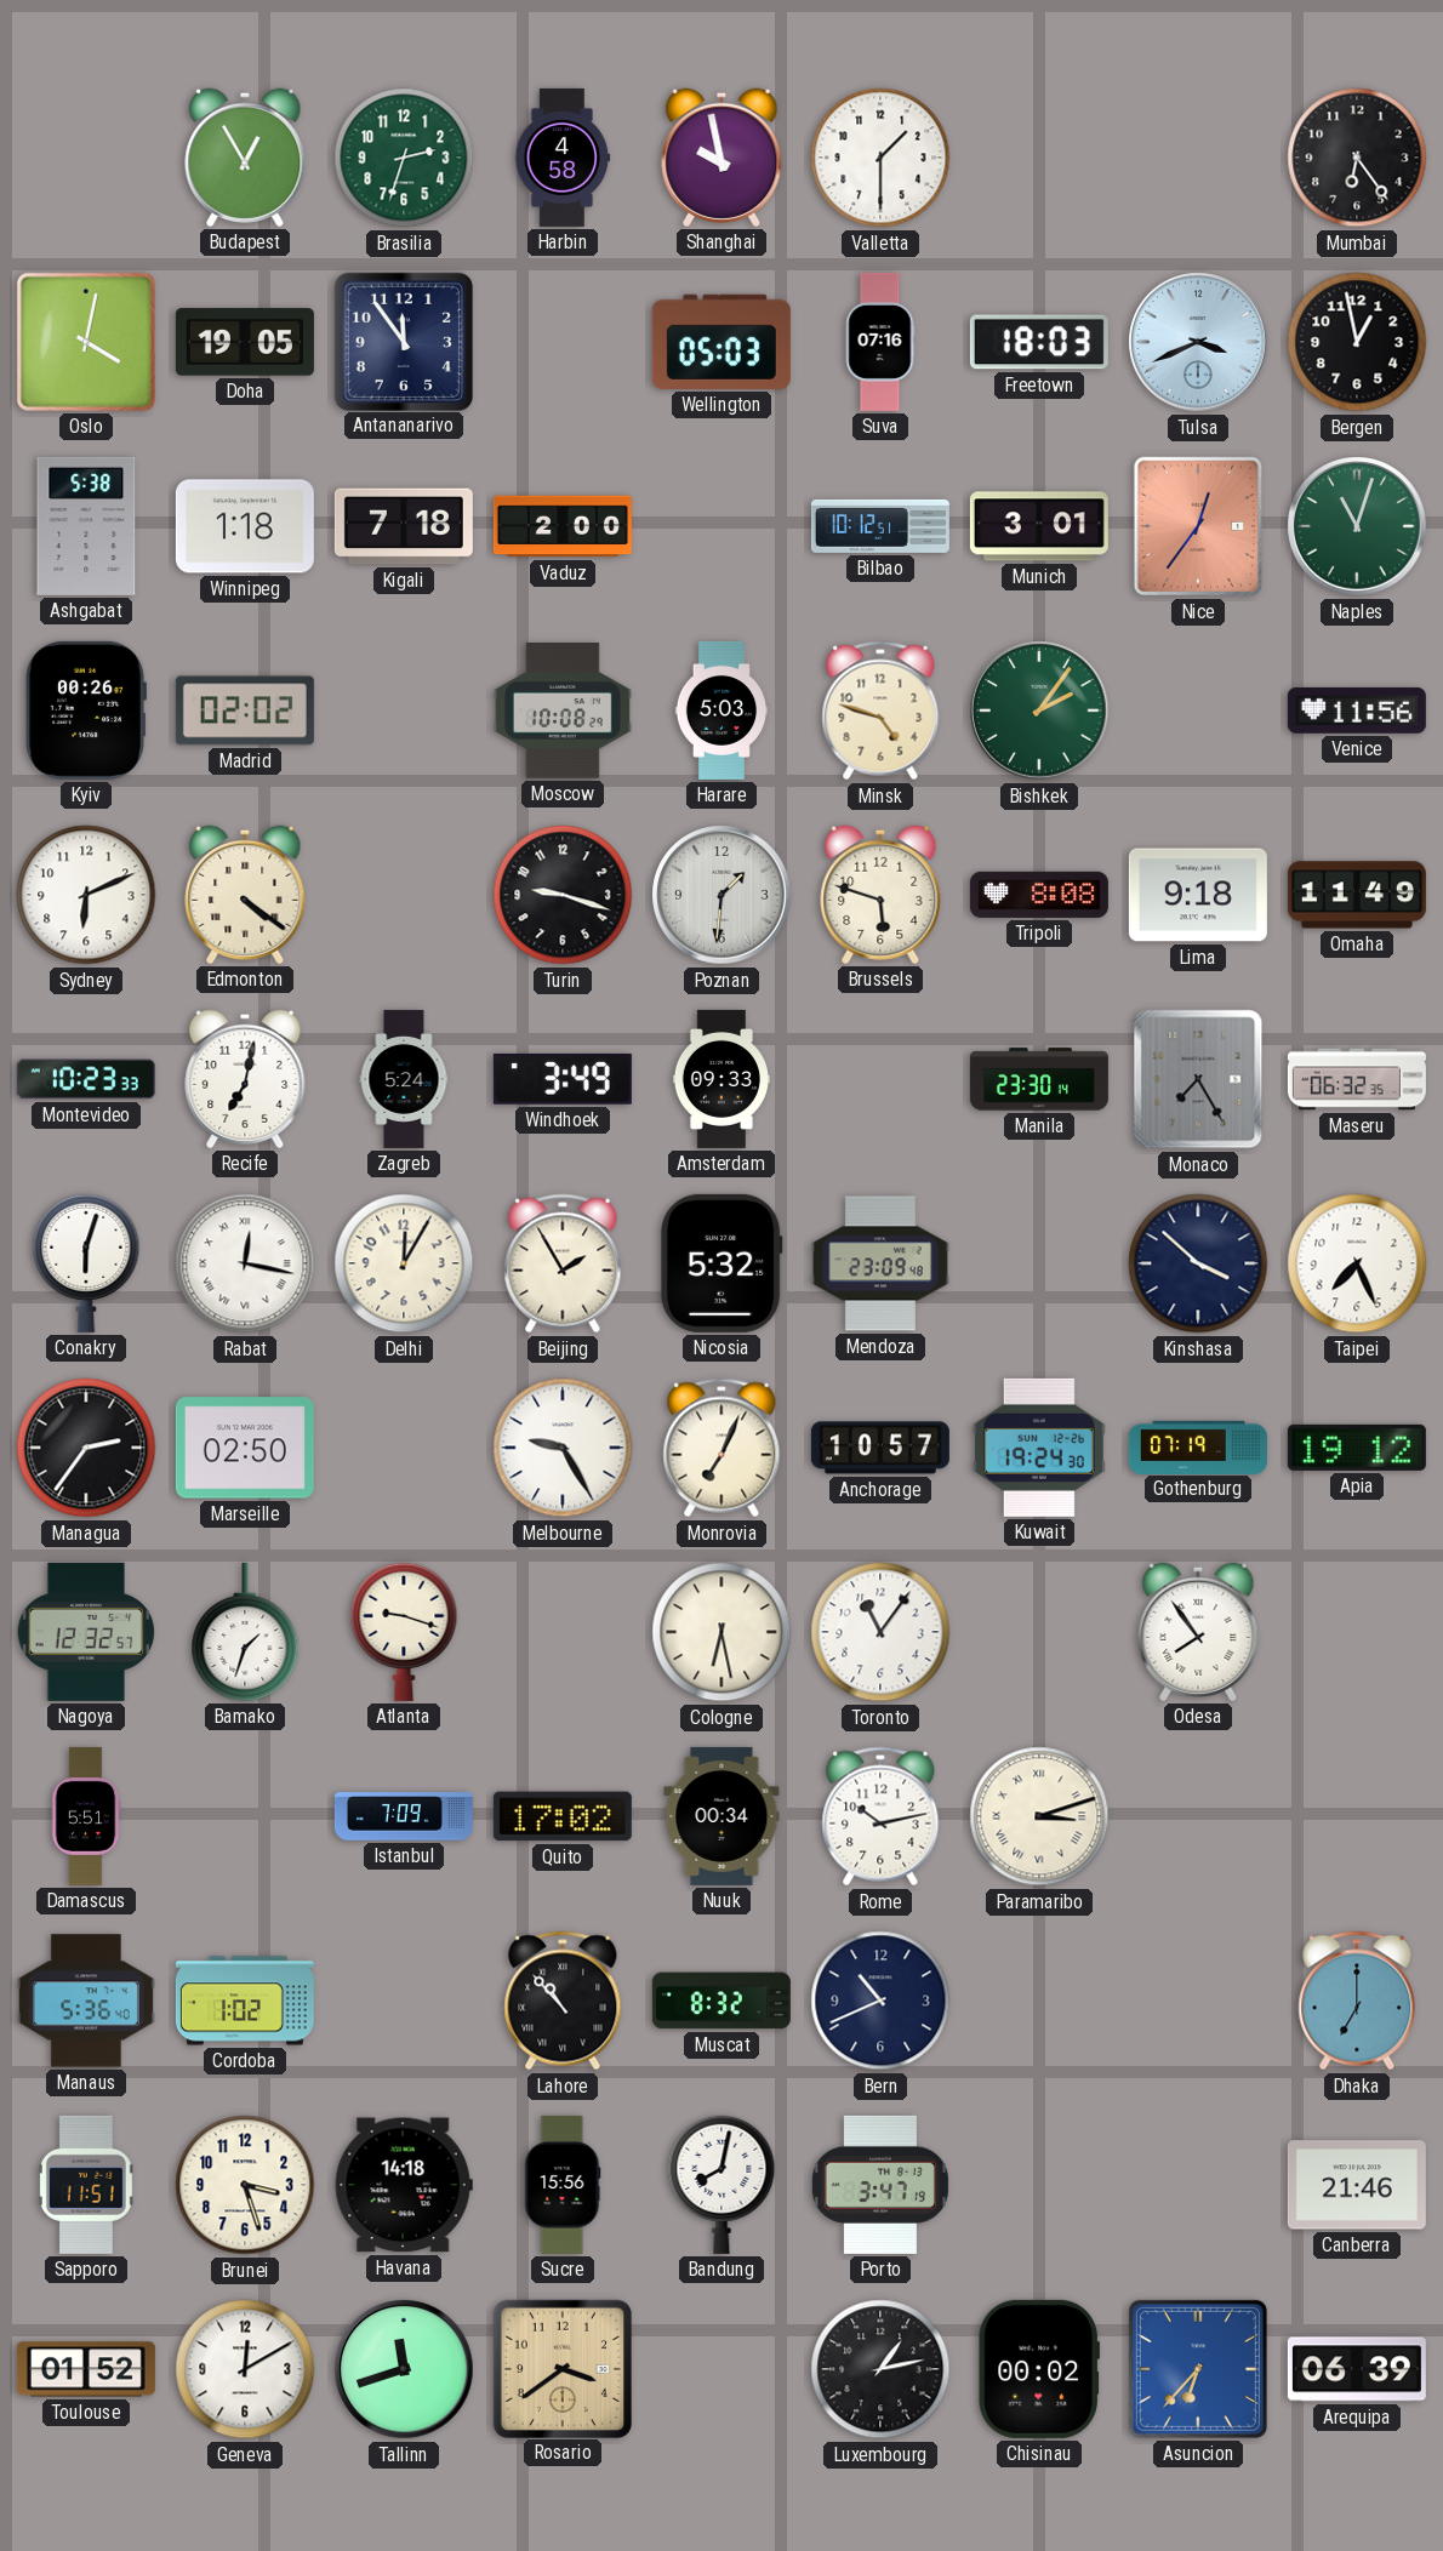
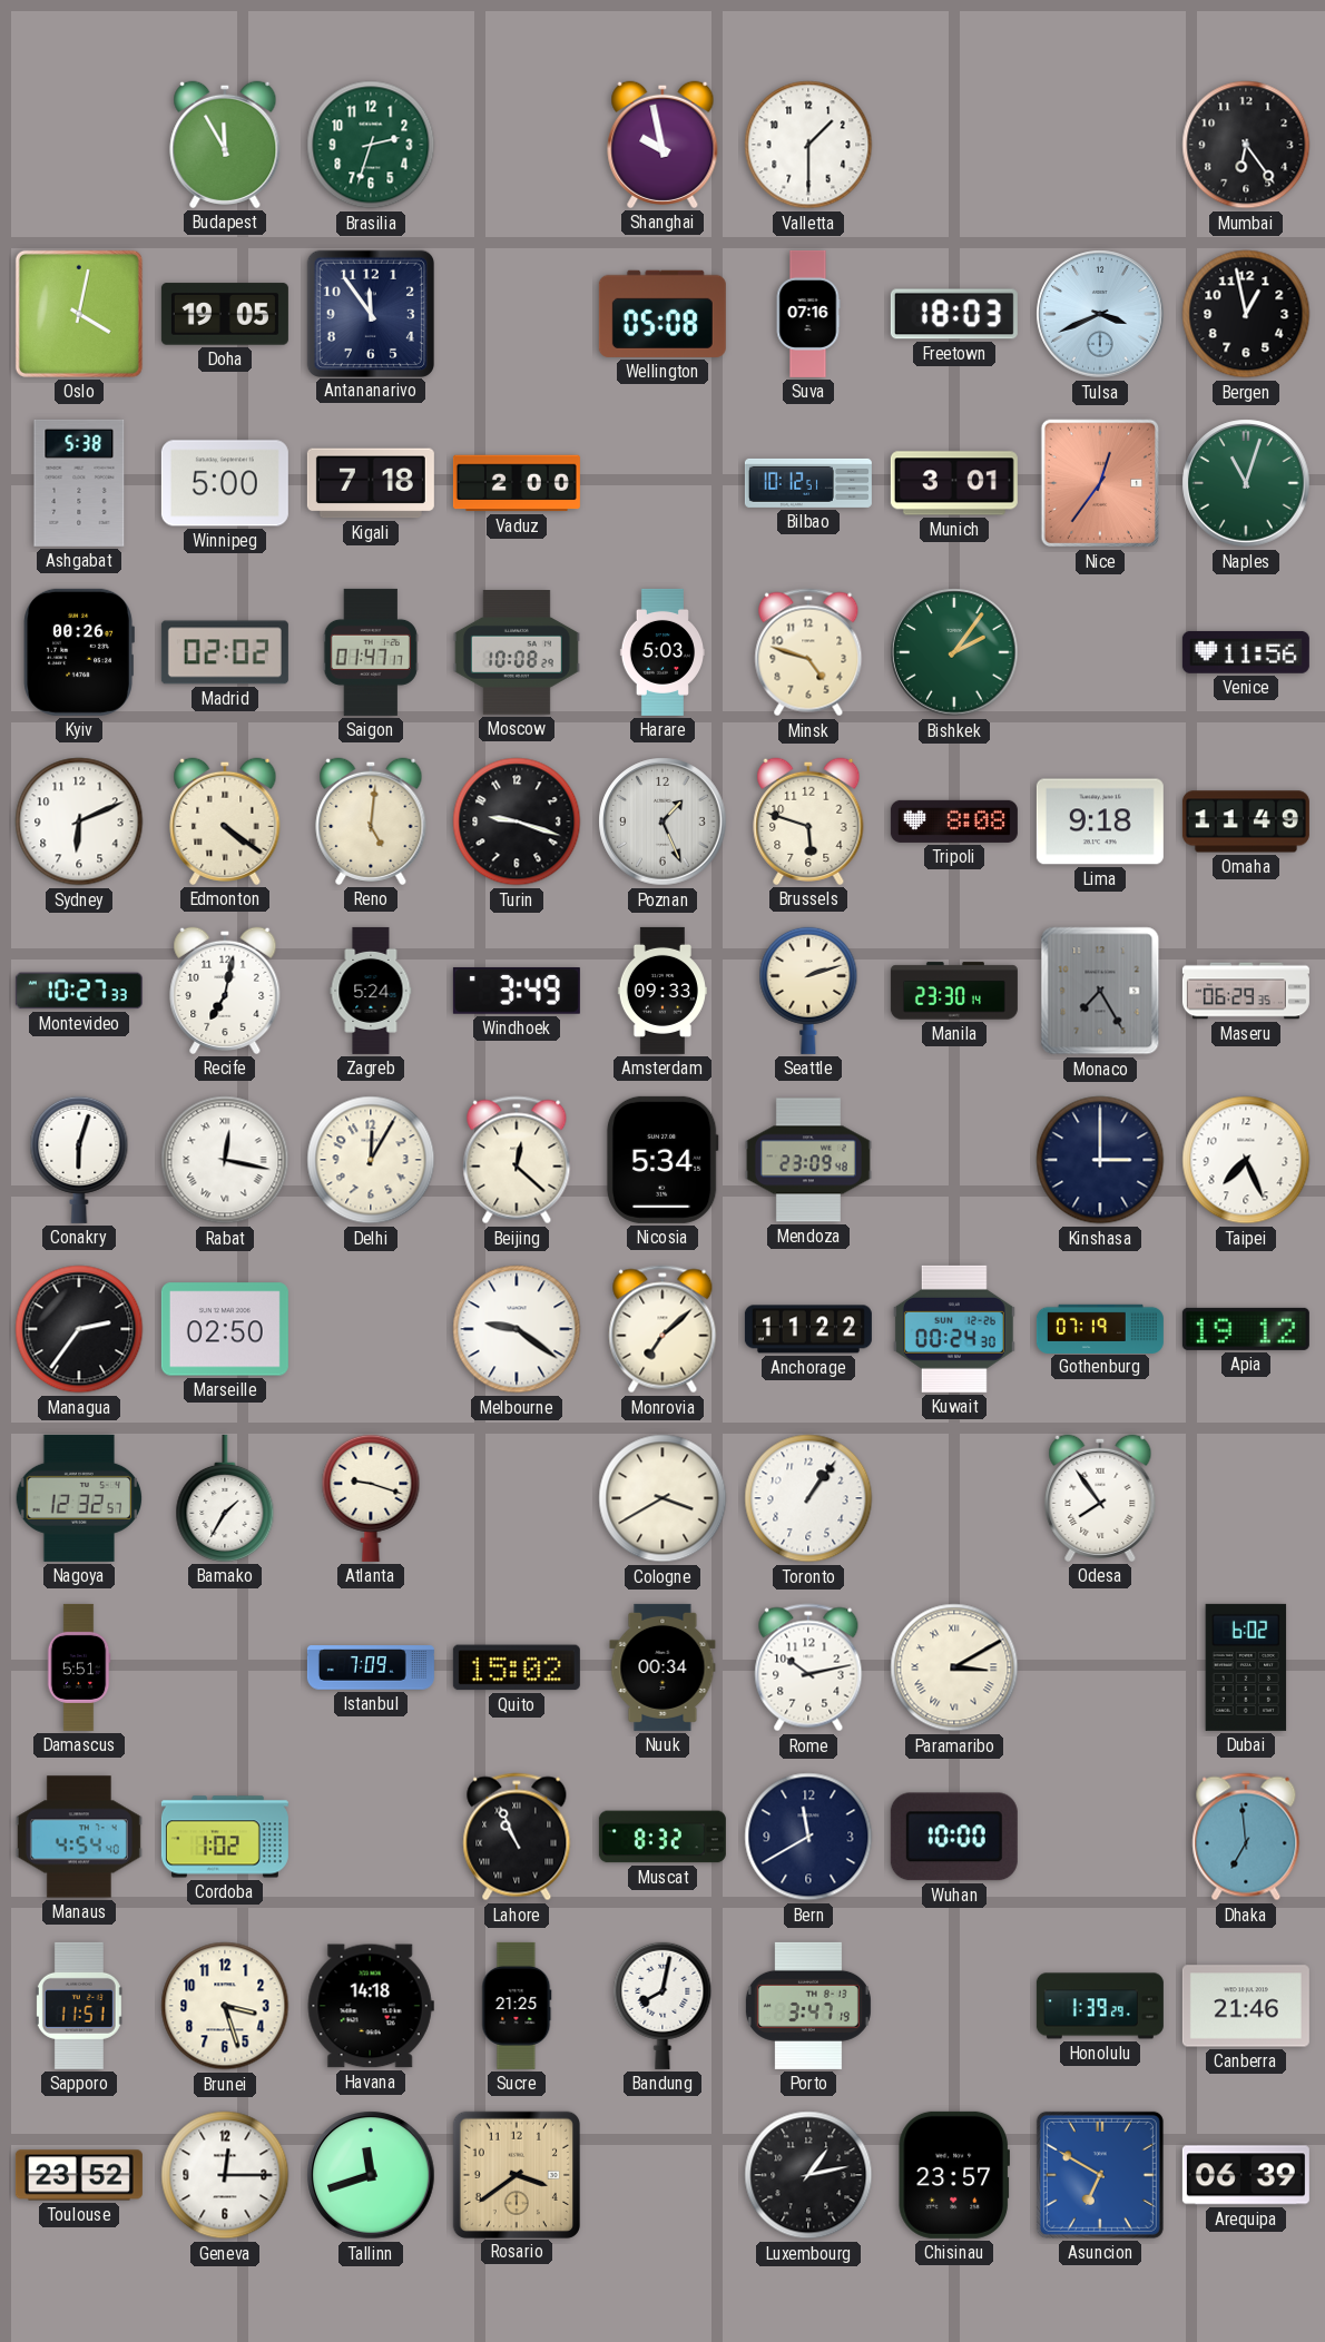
Budapest: 12:55 -> 11:55
Harbin: 4:58 -> none
Wellington: 05:03 -> 05:08
Winnipeg: 1:18 -> 5:00
Saigon: none -> 01:47
Reno: none -> 5:01
Poznan: 1:31 -> 1:26
Montevideo: 10:23 -> 10:27
Seattle: none -> 2:12
Maseru: 06:32 -> 06:29
Beijing: 1:55 -> 12:22
Nicosia: 5:32 -> 5:34
Kinshasa: 3:52 -> 3:00
Melbourne: 9:25 -> 9:21
Monrovia: 7:04 -> 7:08
Anchorage: 10:57 -> 11:22
Kuwait: 19:24 -> 00:24
Bamako: 1:33 -> 1:35
Cologne: 6:28 -> 3:40
Toronto: 11:06 -> 1:06
Quito: 17:02 -> 15:02
Paramaribo: 3:12 -> 3:10
Dubai: none -> 6:02
Manaus: 5:36 -> 4:54
Lahore: 10:53 -> 10:56
Bern: 10:41 -> 11:40
Wuhan: none -> 10:00
Dhaka: 7:00 -> 6:59
Sucre: 15:56 -> 21:25
Honolulu: none -> 1:39
Toulouse: 01:52 -> 23:52
Geneva: 12:10 -> 12:15
Chisinau: 00:02 -> 23:57
Asuncion: 6:37 -> 6:50
